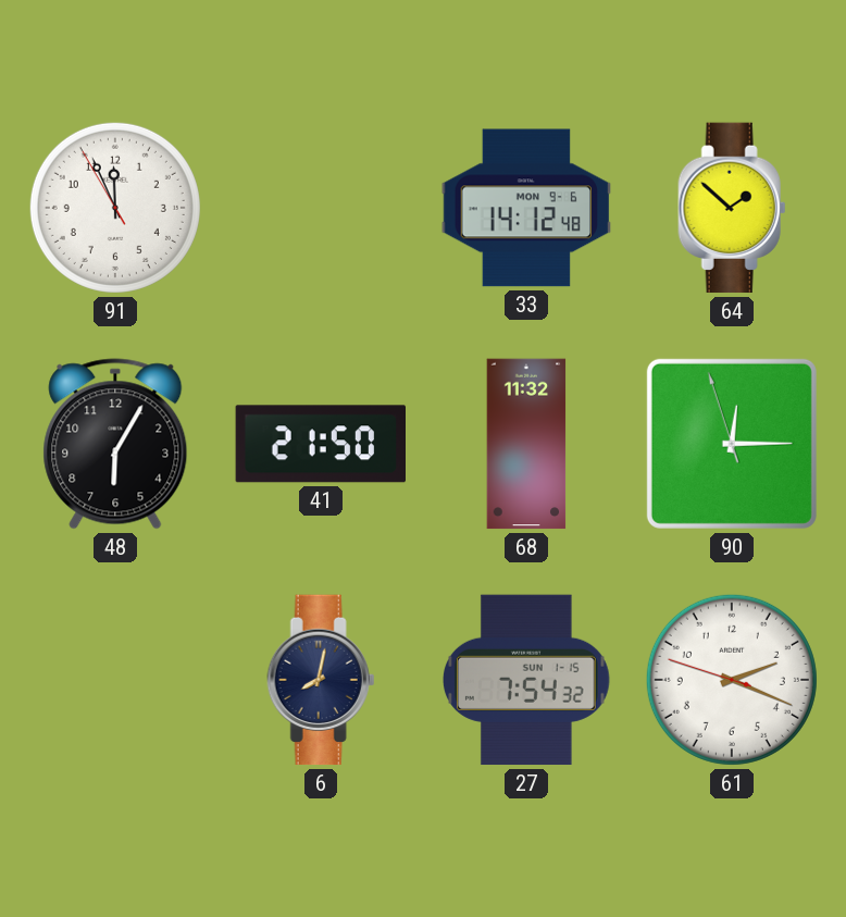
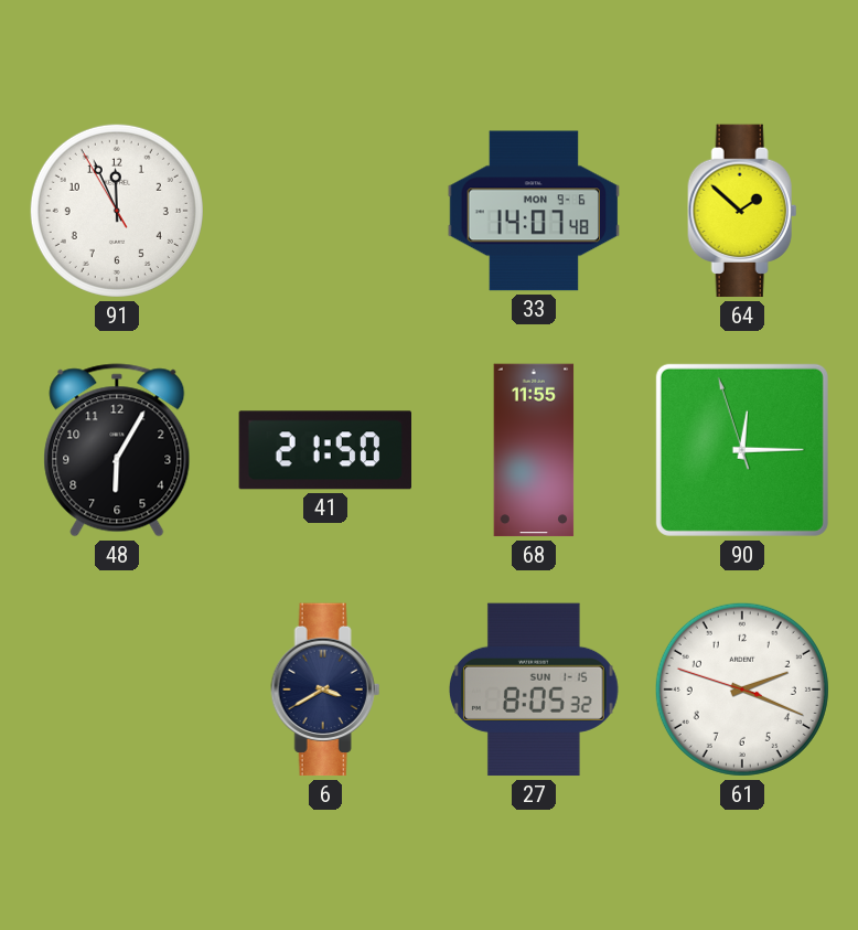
33: 14:12 -> 14:07
68: 11:32 -> 11:55
6: 8:02 -> 3:40
27: 7:54 -> 8:05
